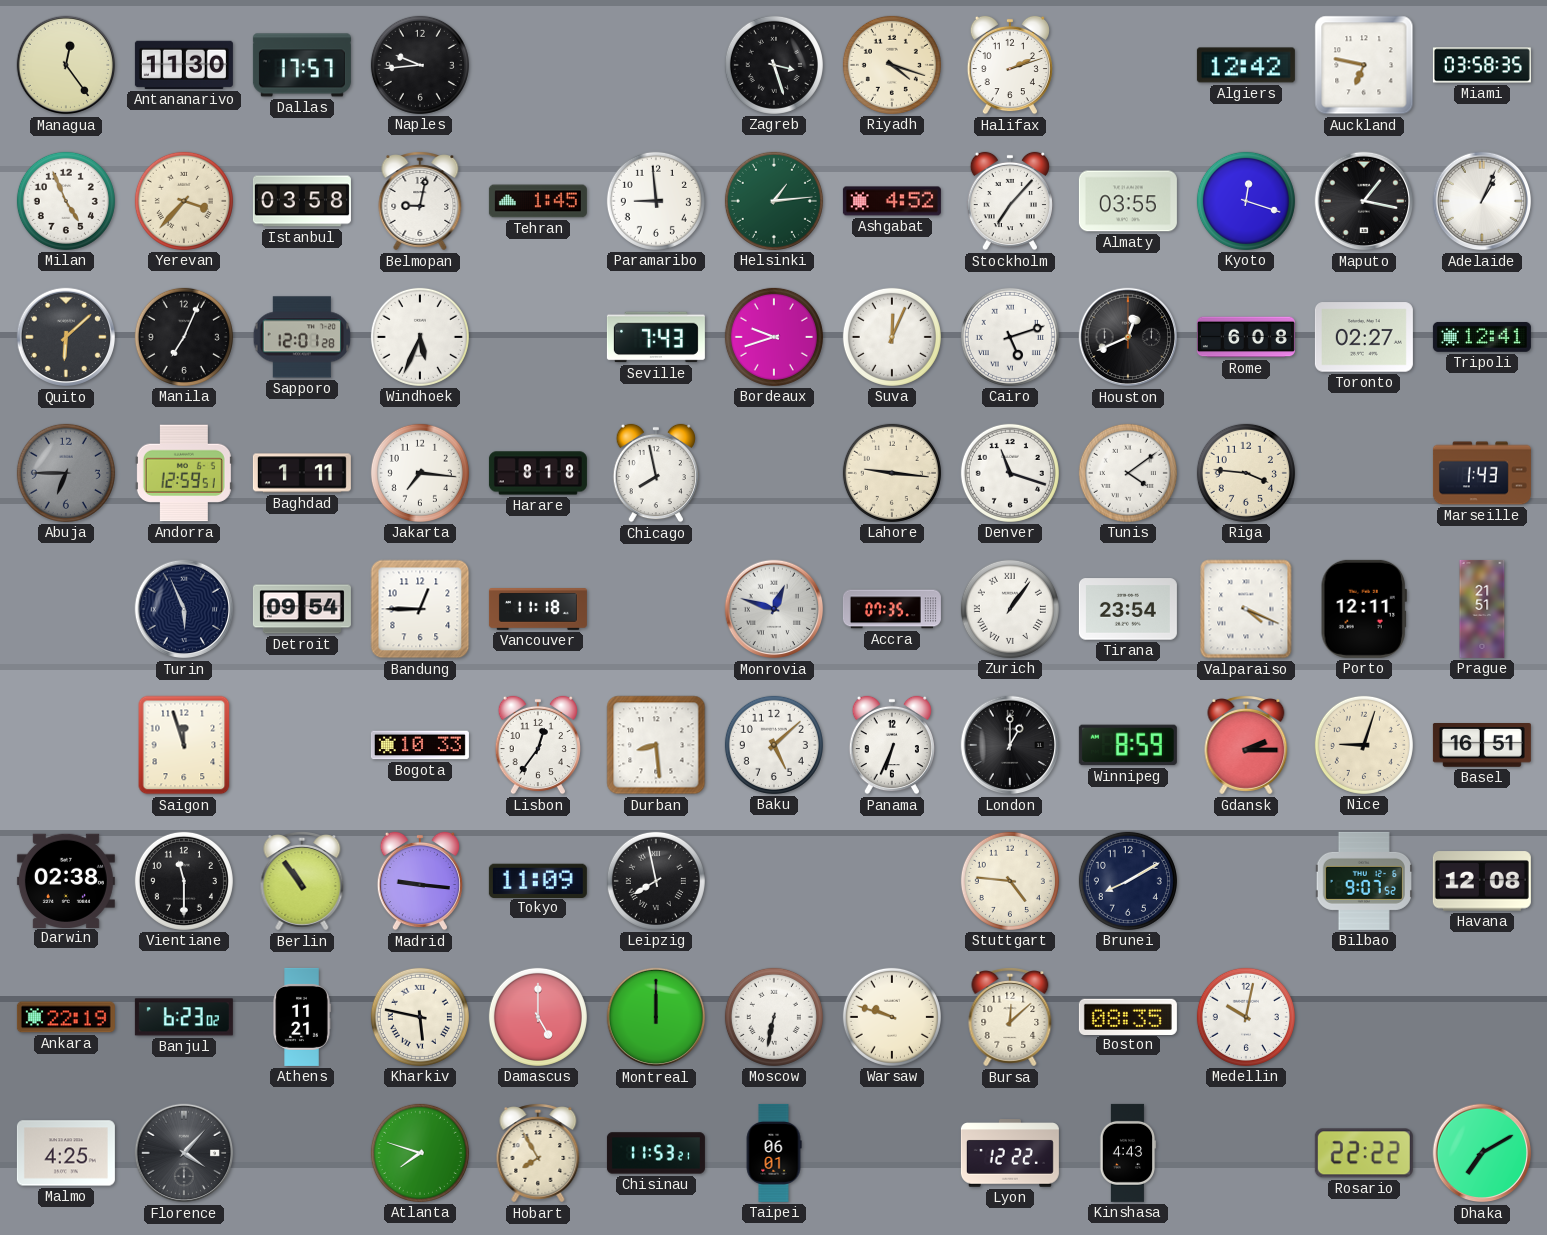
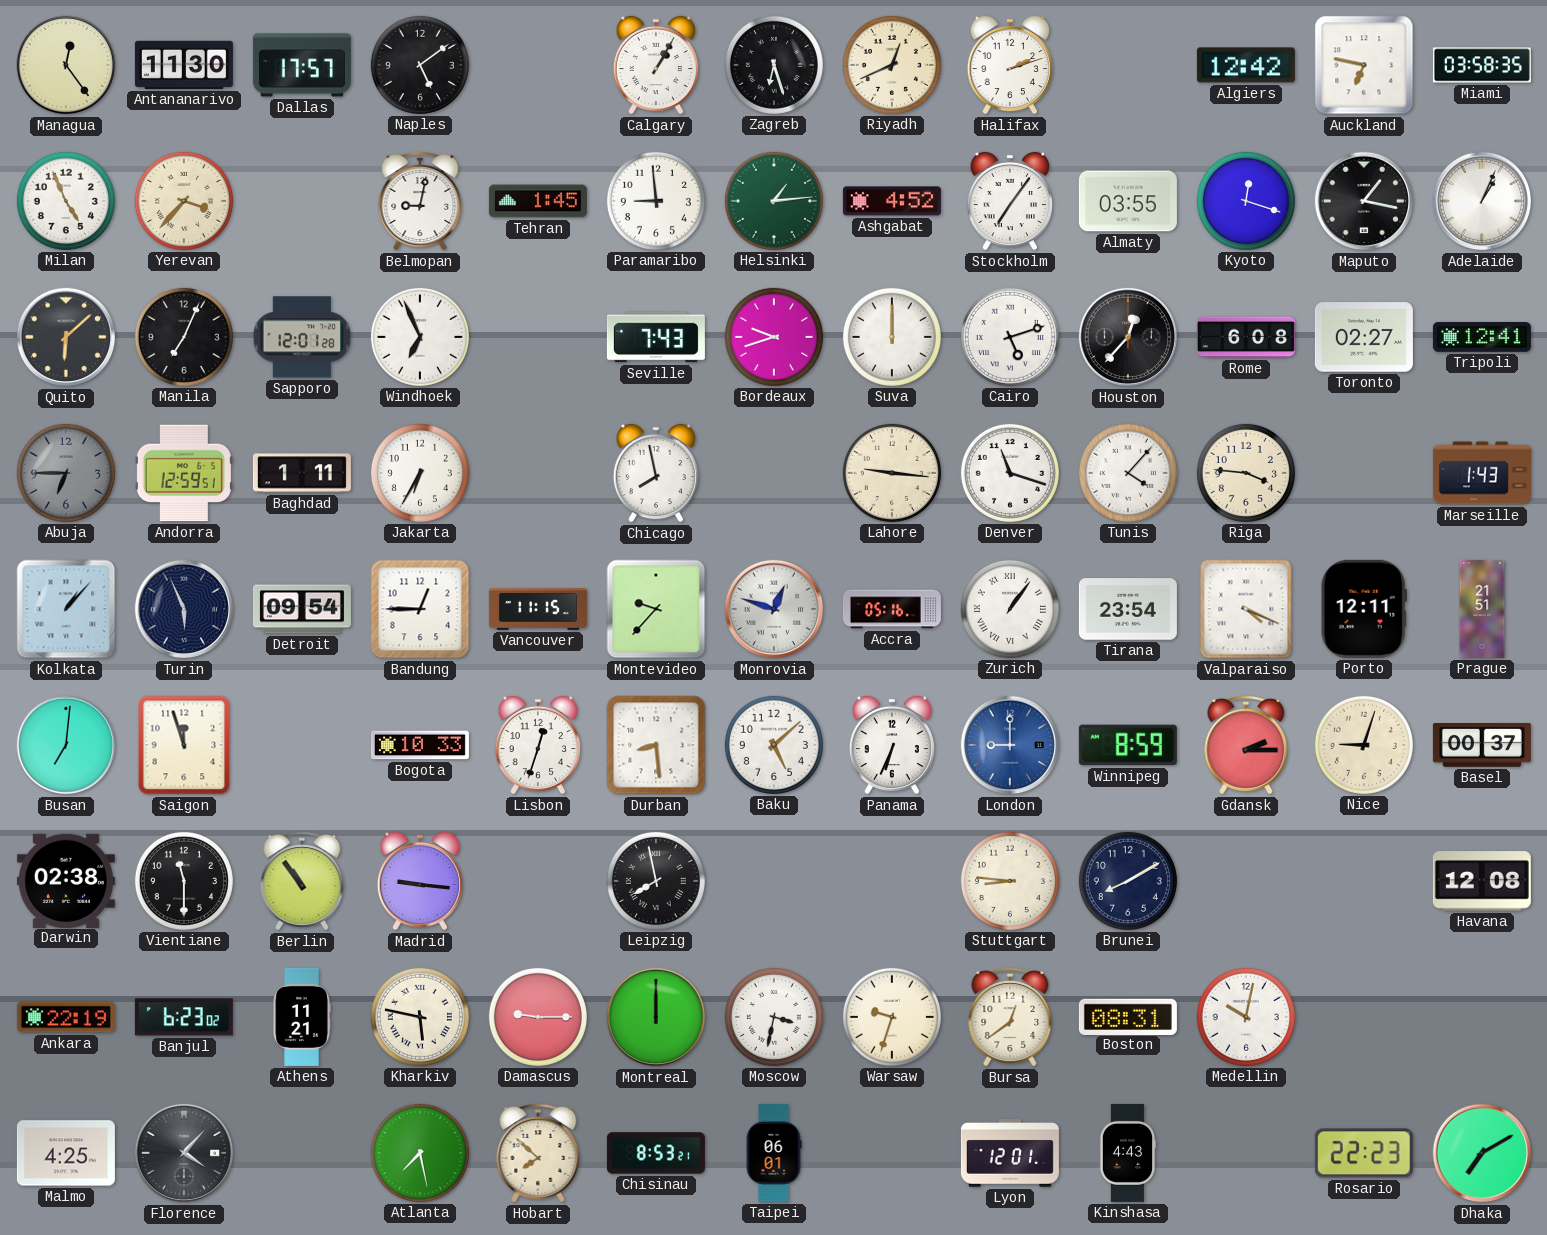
Naples: 9:44 -> 5:09
Calgary: none -> 1:05
Zagreb: 3:27 -> 6:27
Riyadh: 4:18 -> 12:41
Istanbul: 03:58 -> none
Stockholm: 7:07 -> 7:06
Windhoek: 5:34 -> 6:56
Suva: 12:04 -> 12:00
Houston: 12:41 -> 12:37
Jakarta: 7:16 -> 6:35
Harare: 8:18 -> none
Tunis: 4:09 -> 4:07
Kolkata: none -> 1:07
Vancouver: 11:18 -> 11:15
Montevideo: none -> 9:37
Accra: 07:35 -> 05:16
Busan: none -> 7:01
Lisbon: 12:36 -> 12:33
London: 1:00 -> 9:00
London dial: black -> blue
Basel: 16:51 -> 00:37
Tokyo: 11:09 -> none
Stuttgart: 4:46 -> 8:46
Bilbao: 9:07 -> none
Damascus: 5:00 -> 9:15
Moscow: 6:32 -> 3:32
Warsaw: 9:48 -> 9:33
Bursa: 12:08 -> 12:39
Boston: 08:35 -> 08:31
Atlanta: 7:48 -> 7:28
Hobart: 7:55 -> 7:52
Chisinau: 11:53 -> 8:53
Lyon: 12:22 -> 12:01
Rosario: 22:22 -> 22:23
